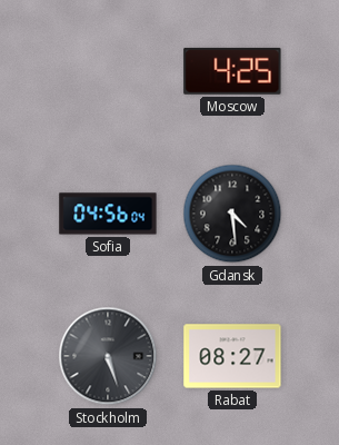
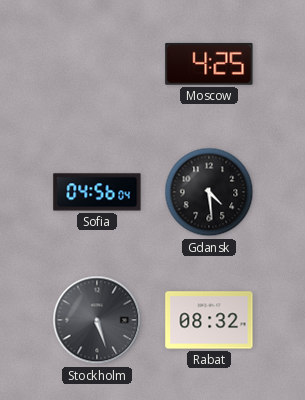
Rabat: 08:27 -> 08:32
